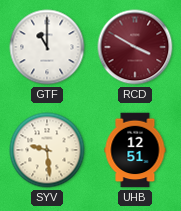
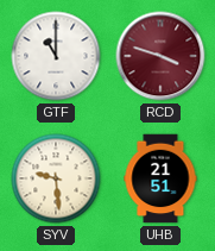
RCD: 3:50 -> 3:48
UHB: 12:51 -> 21:51
